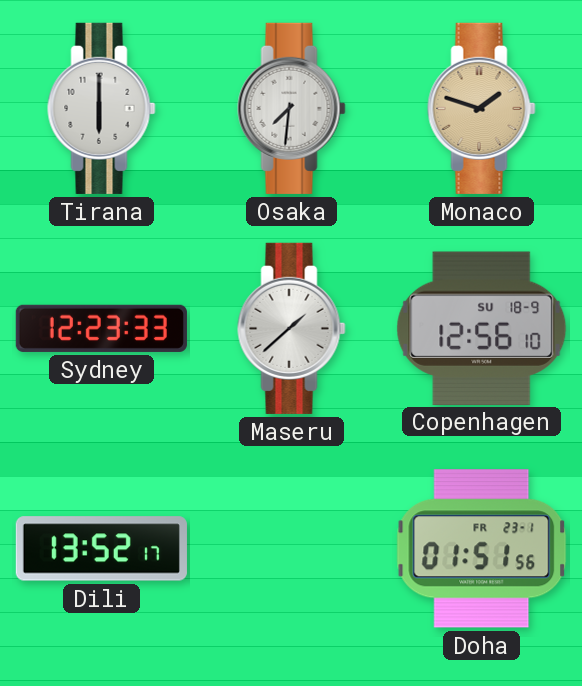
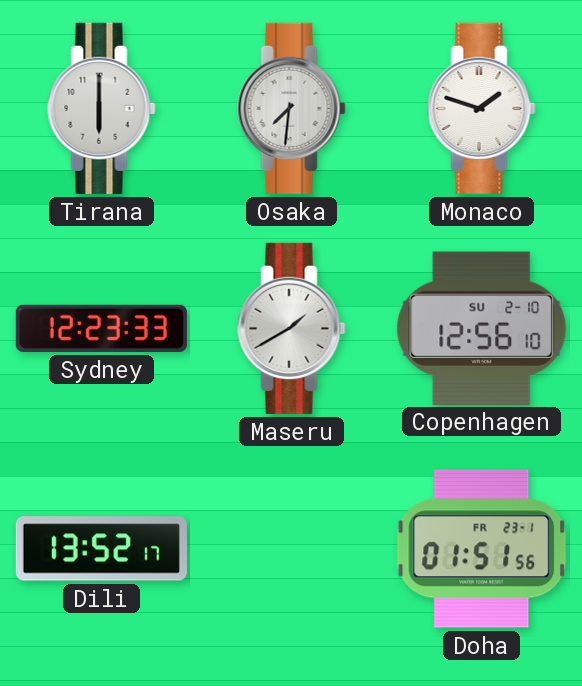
Monaco dial: champagne -> white
Maseru: 1:38 -> 1:40
Copenhagen date: SU 18-9 -> SU 2-10
